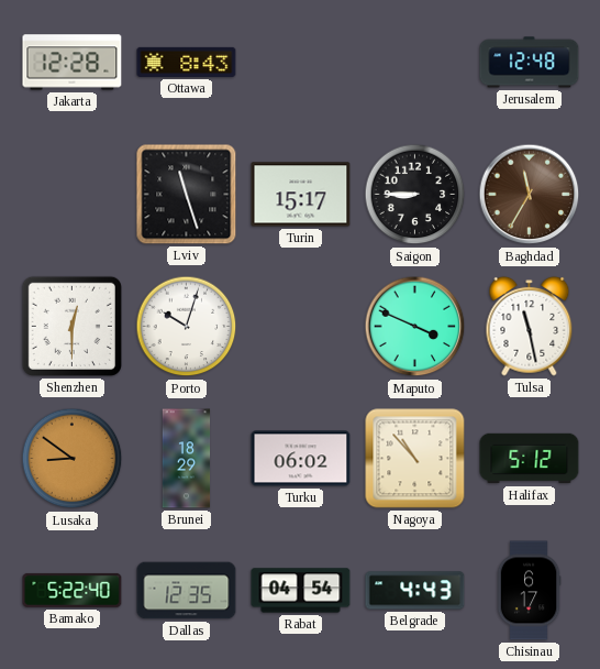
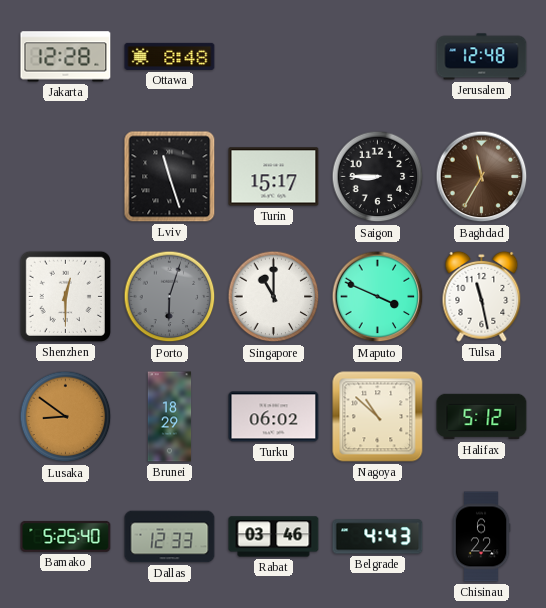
Ottawa: 8:43 -> 8:48
Porto: 10:03 -> 6:03
Porto dial: white -> grey
Singapore: none -> 11:00
Nagoya: 10:53 -> 10:52
Bamako: 5:22 -> 5:25
Dallas: 12:35 -> 12:33
Rabat: 04:54 -> 03:46
Chisinau: 6:17 -> 6:22
